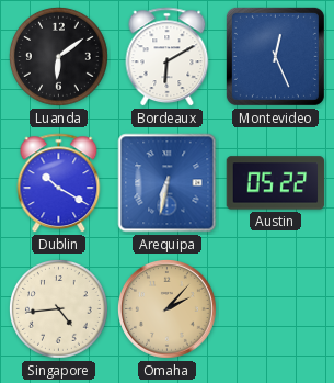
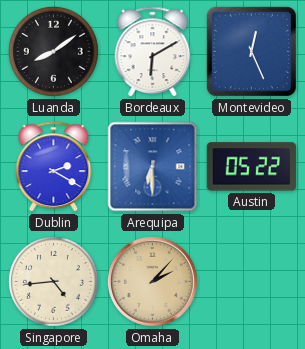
Luanda: 6:09 -> 8:09
Dublin: 10:20 -> 2:20
Arequipa: 6:32 -> 6:30
